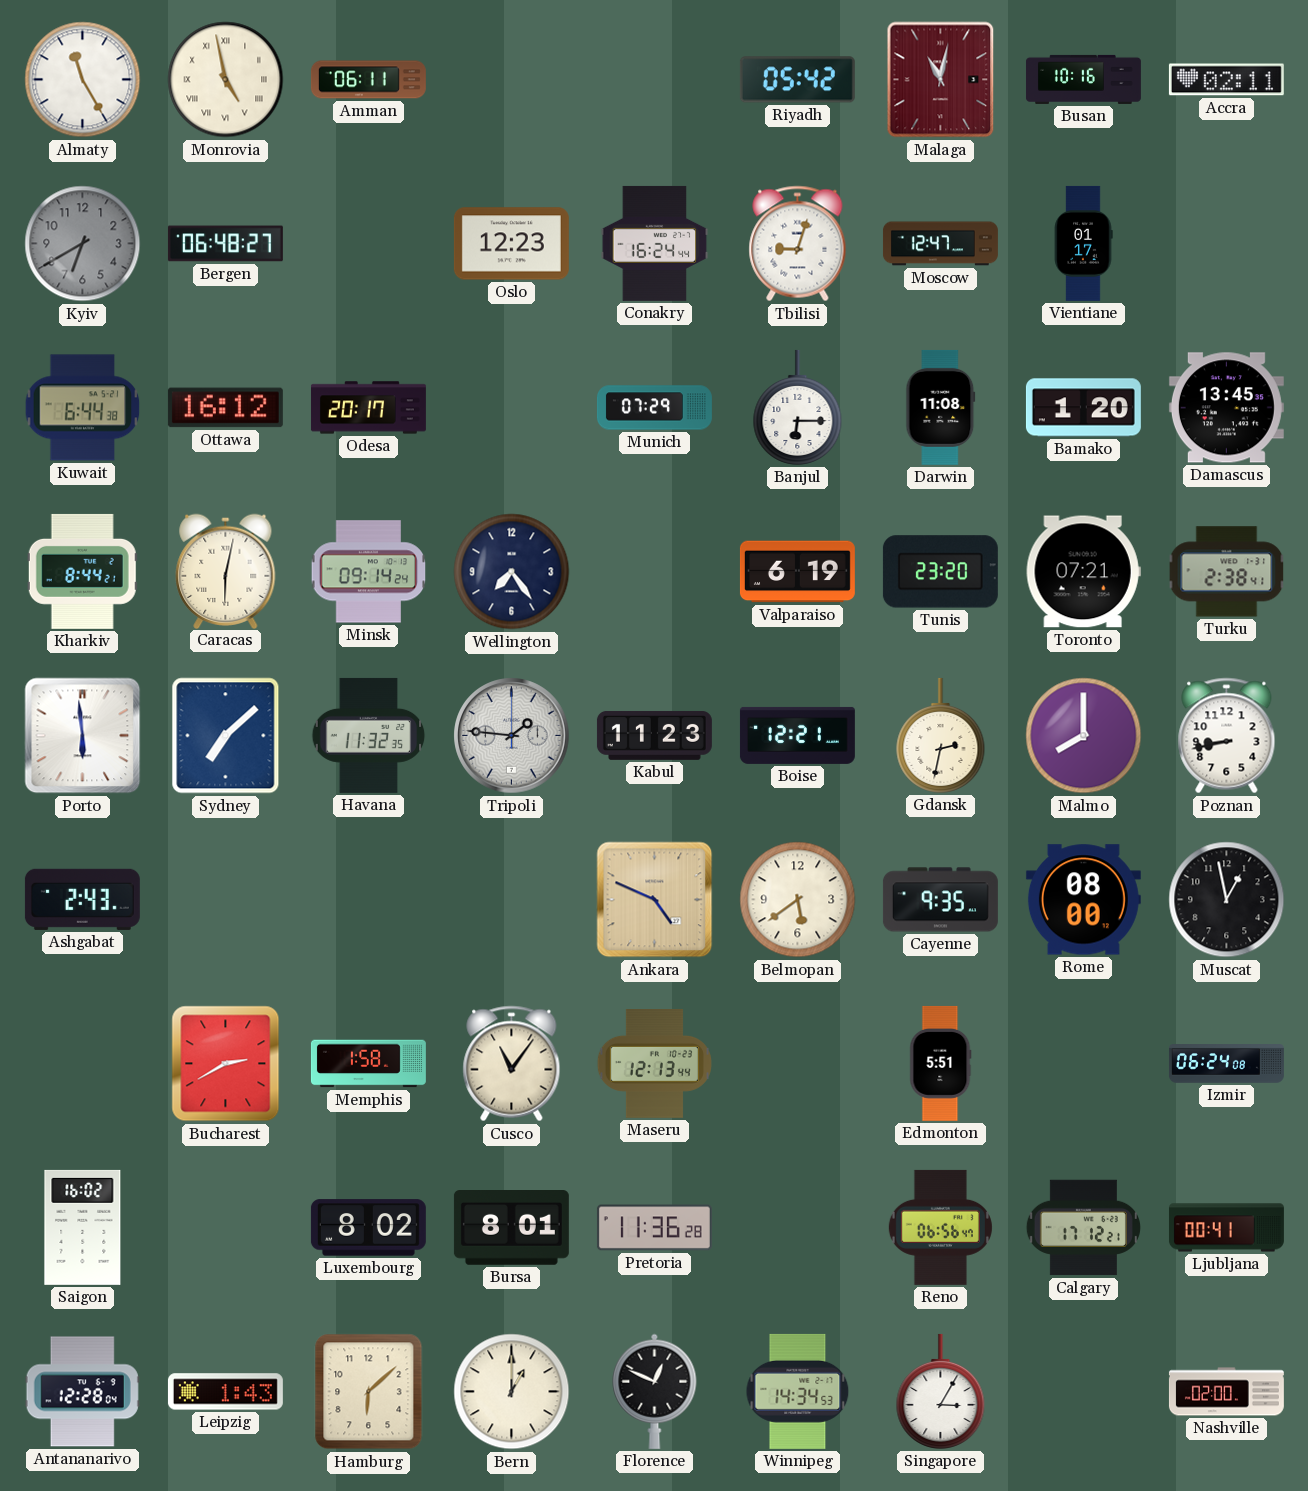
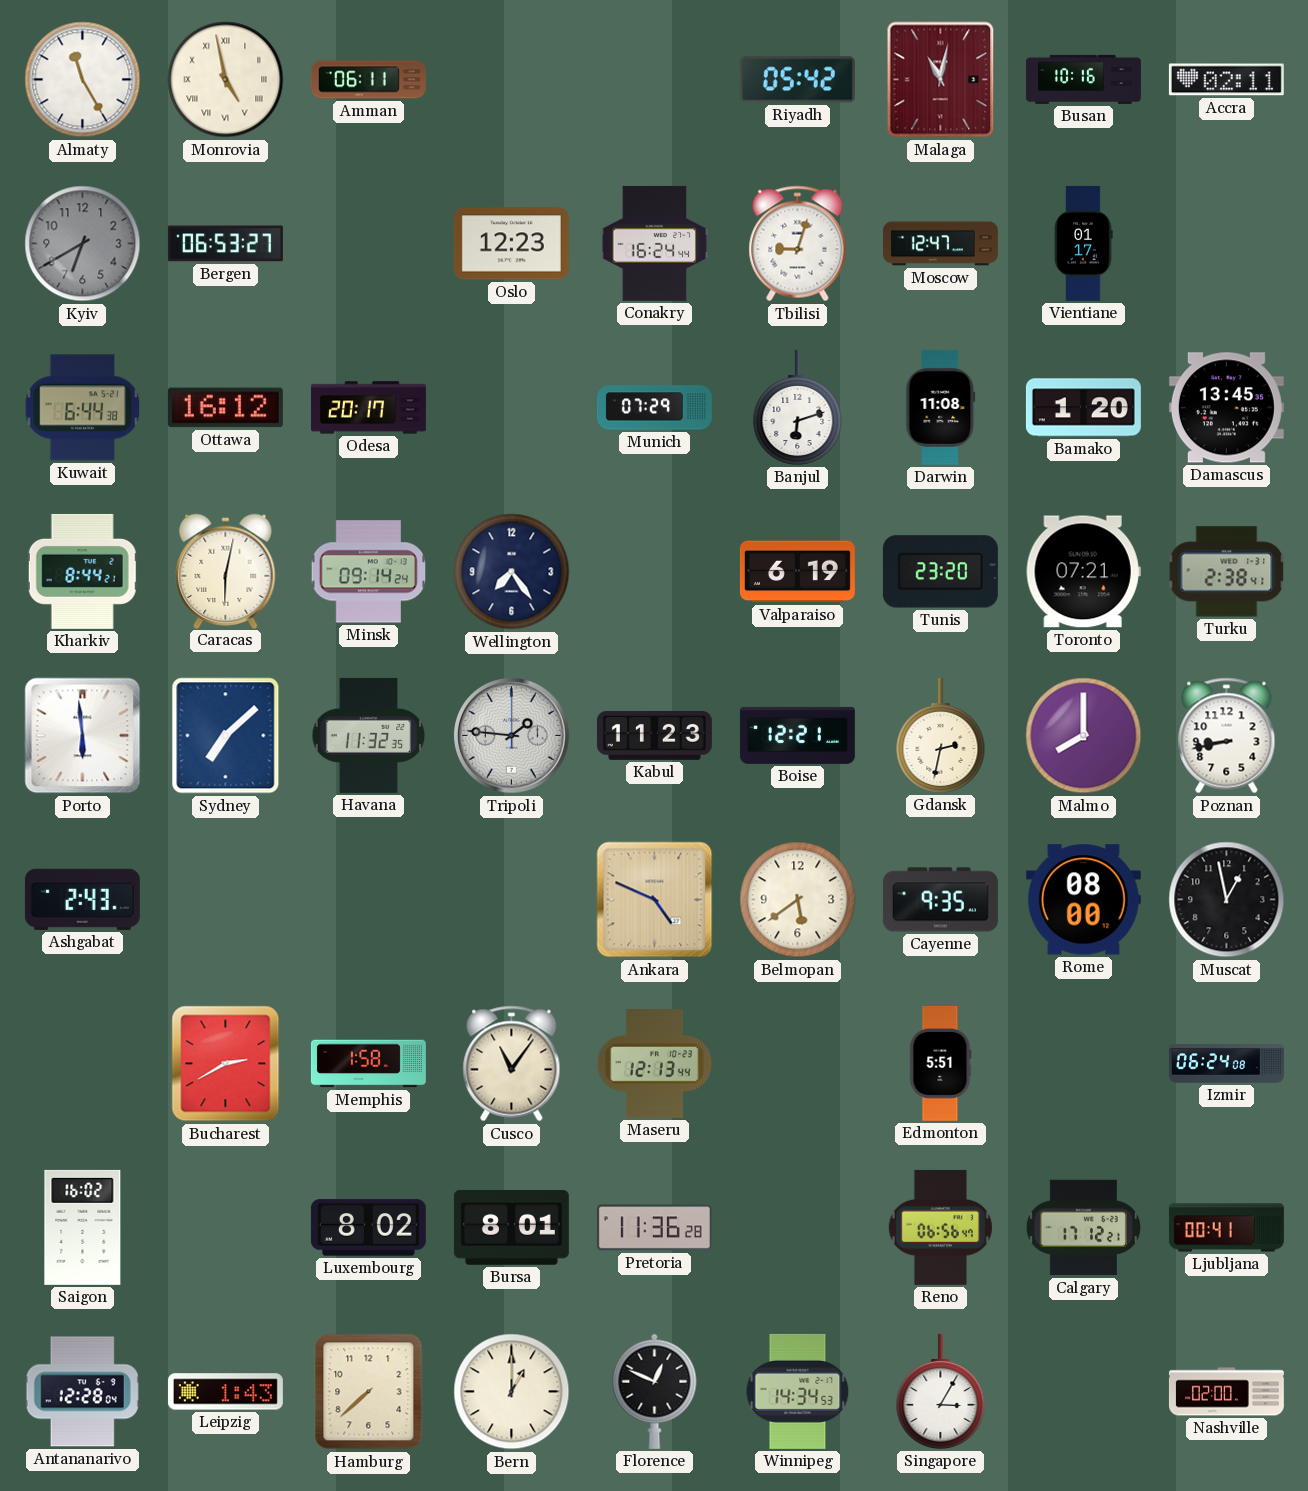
Bergen: 06:48 -> 06:53
Banjul: 6:15 -> 6:12
Hamburg: 6:08 -> 7:38
